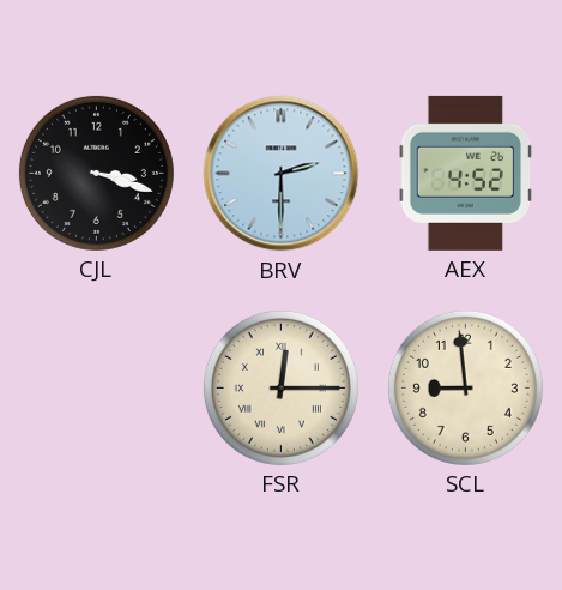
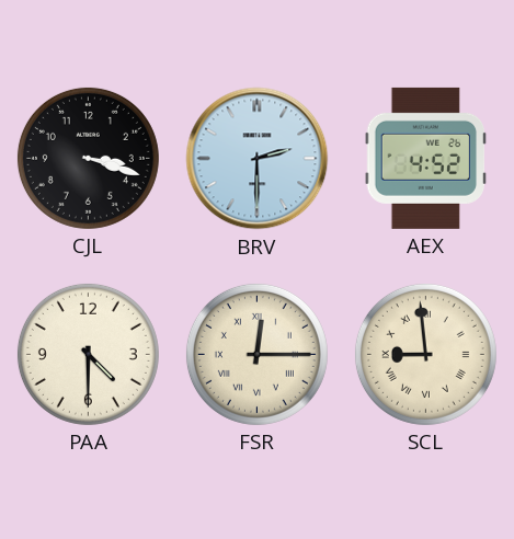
PAA: none -> 4:30
SCL numerals: Arabic -> Roman
